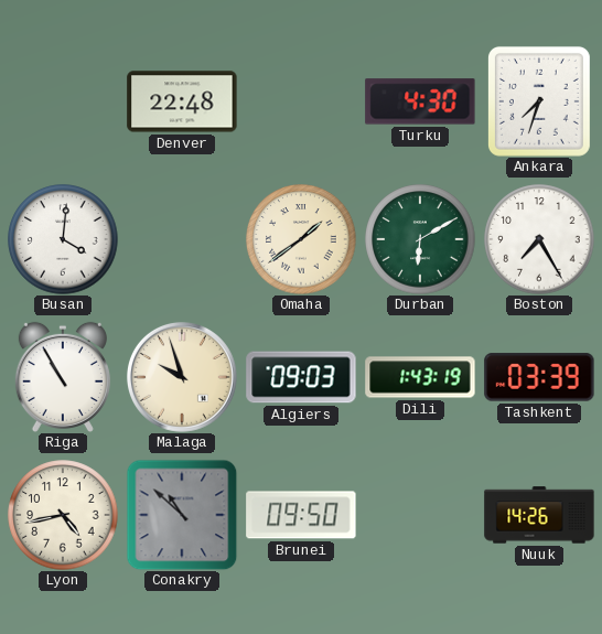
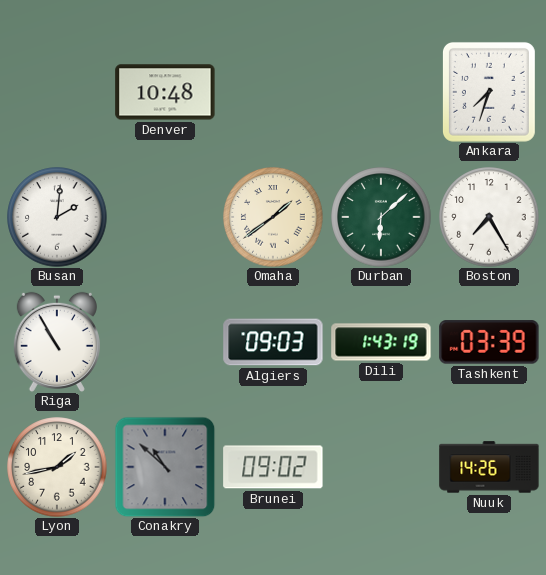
Denver: 22:48 -> 10:48
Turku: 4:30 -> none
Busan: 4:01 -> 2:01
Durban: 6:10 -> 6:08
Malaga: 9:57 -> none
Lyon: 4:43 -> 1:43
Brunei: 09:50 -> 09:02
